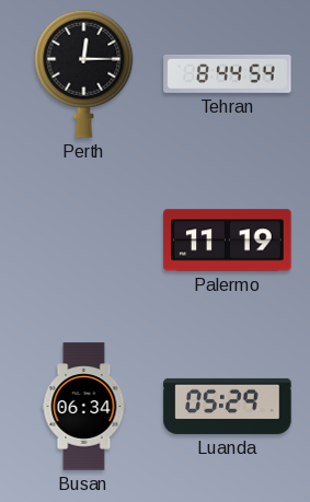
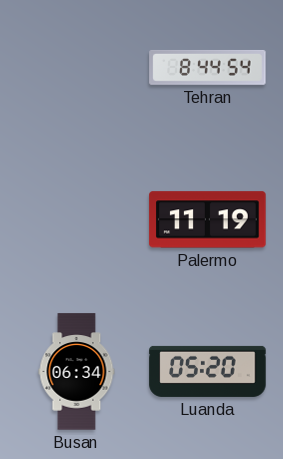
Perth: 12:15 -> none
Luanda: 05:29 -> 05:20
